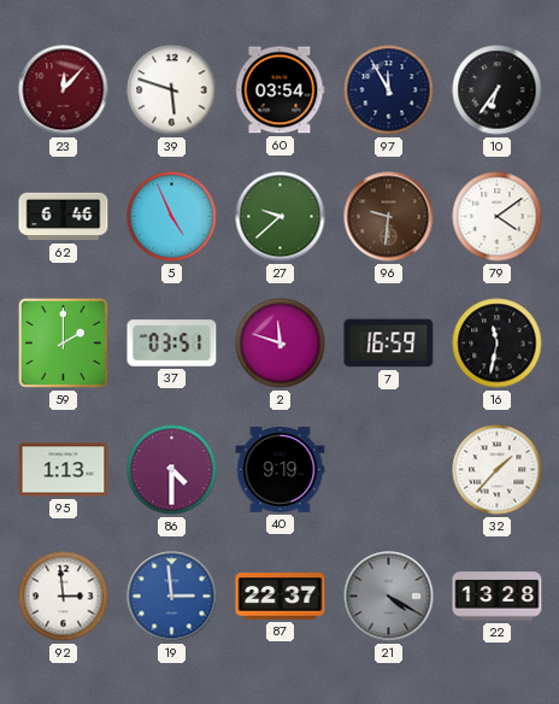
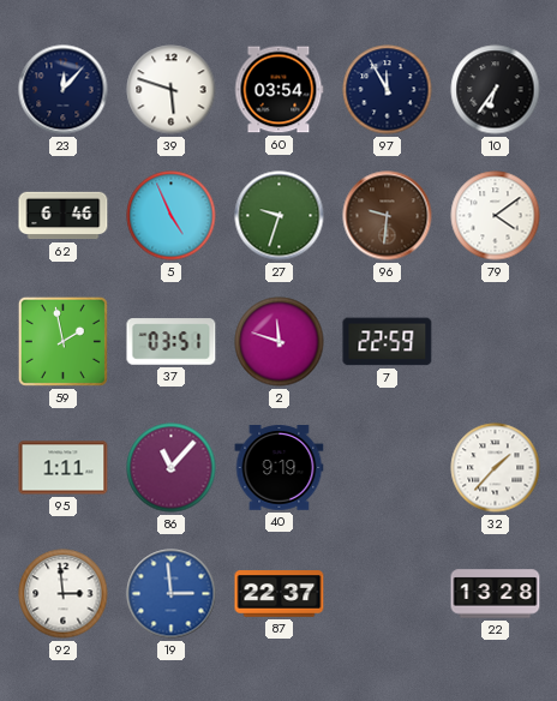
23 dial: burgundy -> navy
27: 9:38 -> 9:33
59: 2:00 -> 1:58
7: 16:59 -> 22:59
16: 11:32 -> none
95: 1:13 -> 1:11
86: 4:30 -> 11:07
21: 4:20 -> none
